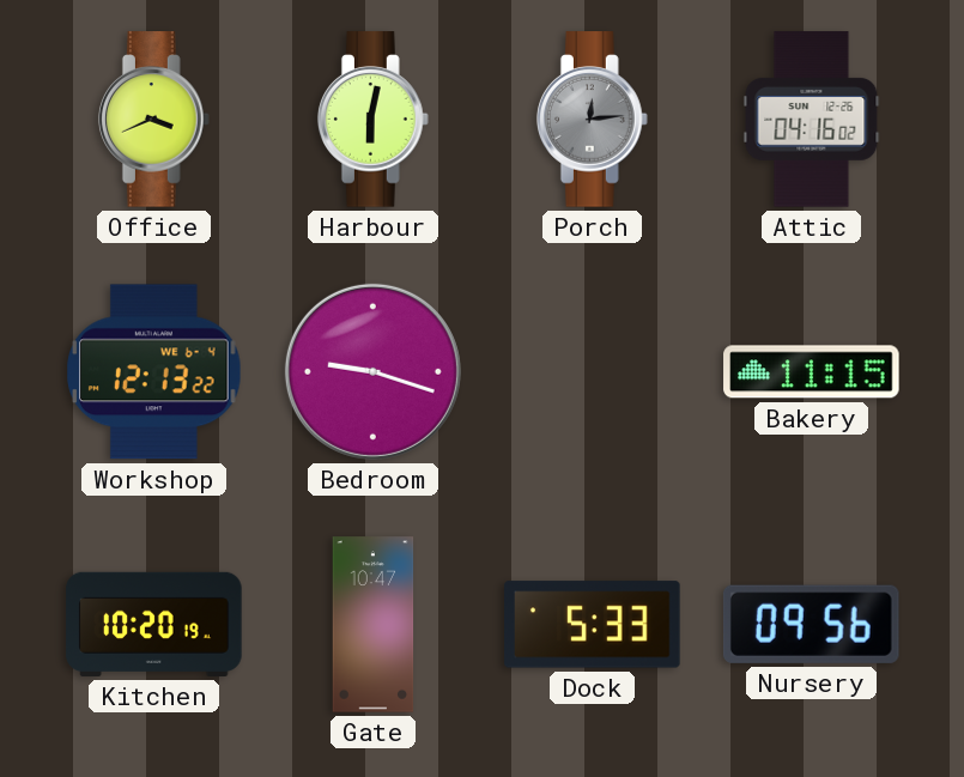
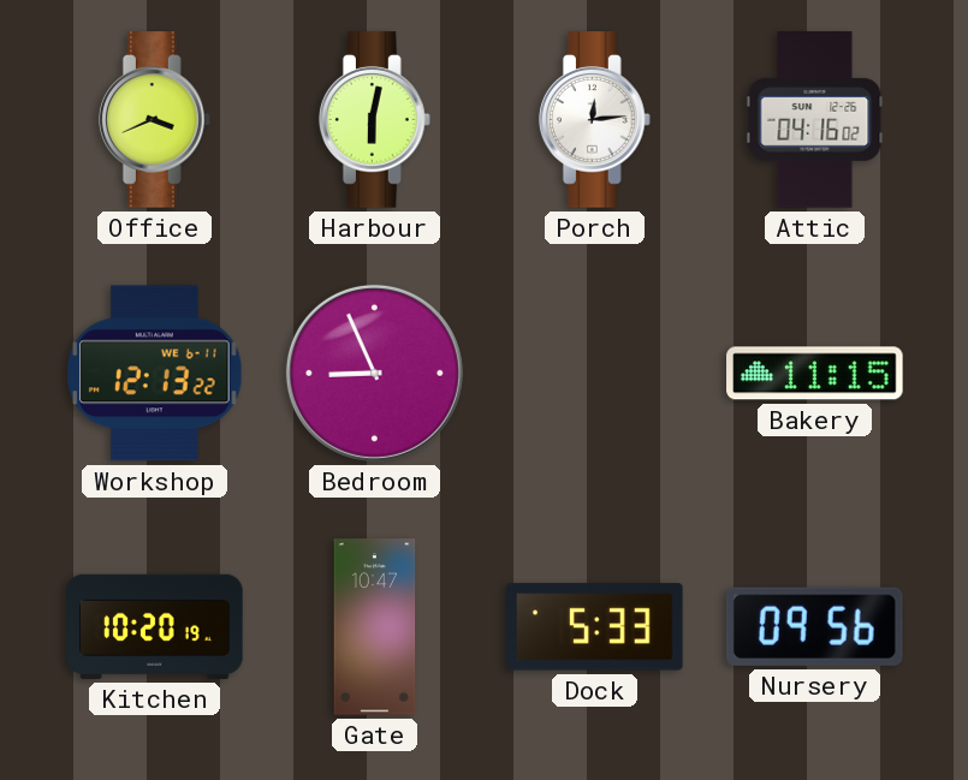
Porch dial: grey -> white
Workshop date: WE 6-4 -> WE 6-11
Bedroom: 9:18 -> 8:56
